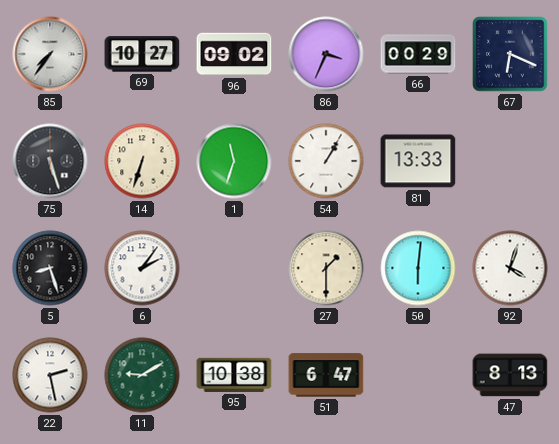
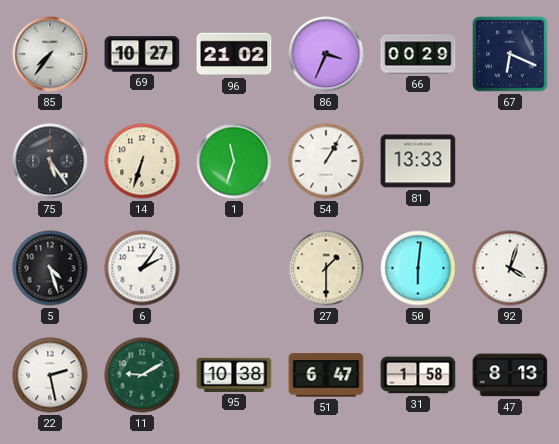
96: 09:02 -> 21:02
75: 5:27 -> 5:24
5: 8:27 -> 4:27
31: none -> 1:58
